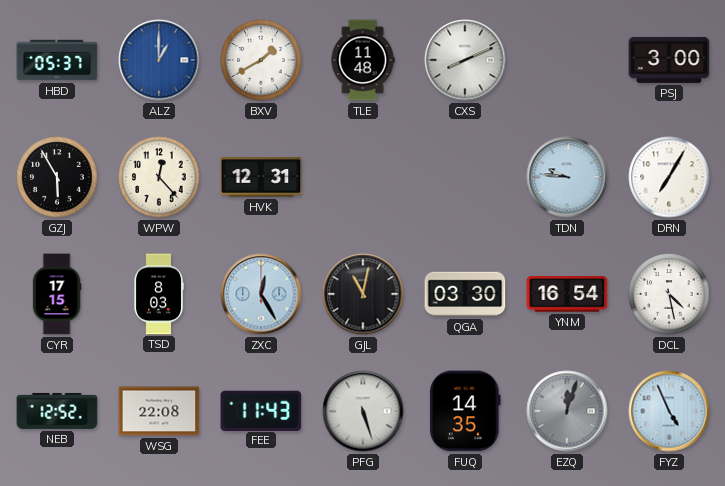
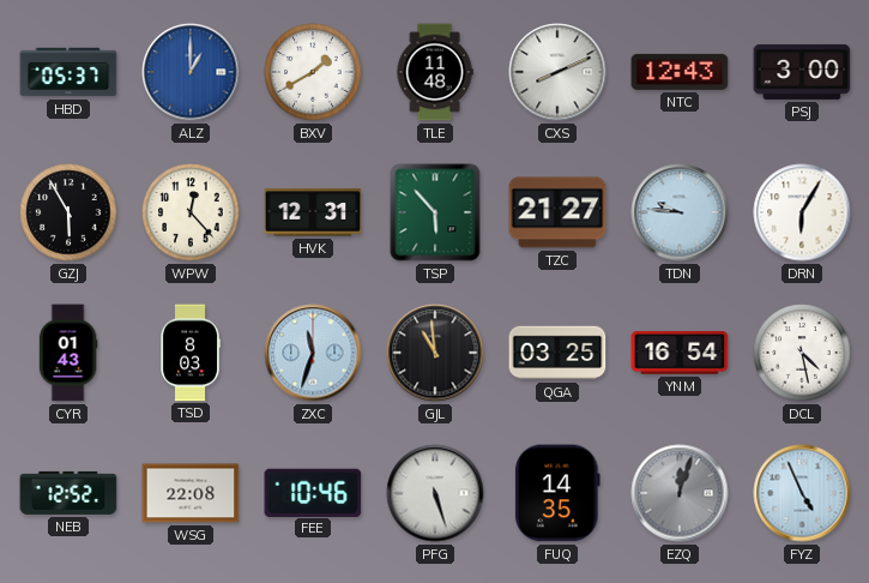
NTC: none -> 12:43
TSP: none -> 5:53
TZC: none -> 21:27
DRN: 7:05 -> 6:05
CYR: 17:15 -> 01:43
ZXC: 12:25 -> 11:33
GJL: 11:02 -> 10:59
QGA: 03:30 -> 03:25
FEE: 11:43 -> 10:46
